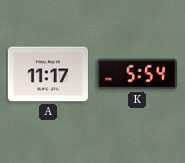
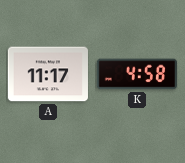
K: 5:54 -> 4:58
